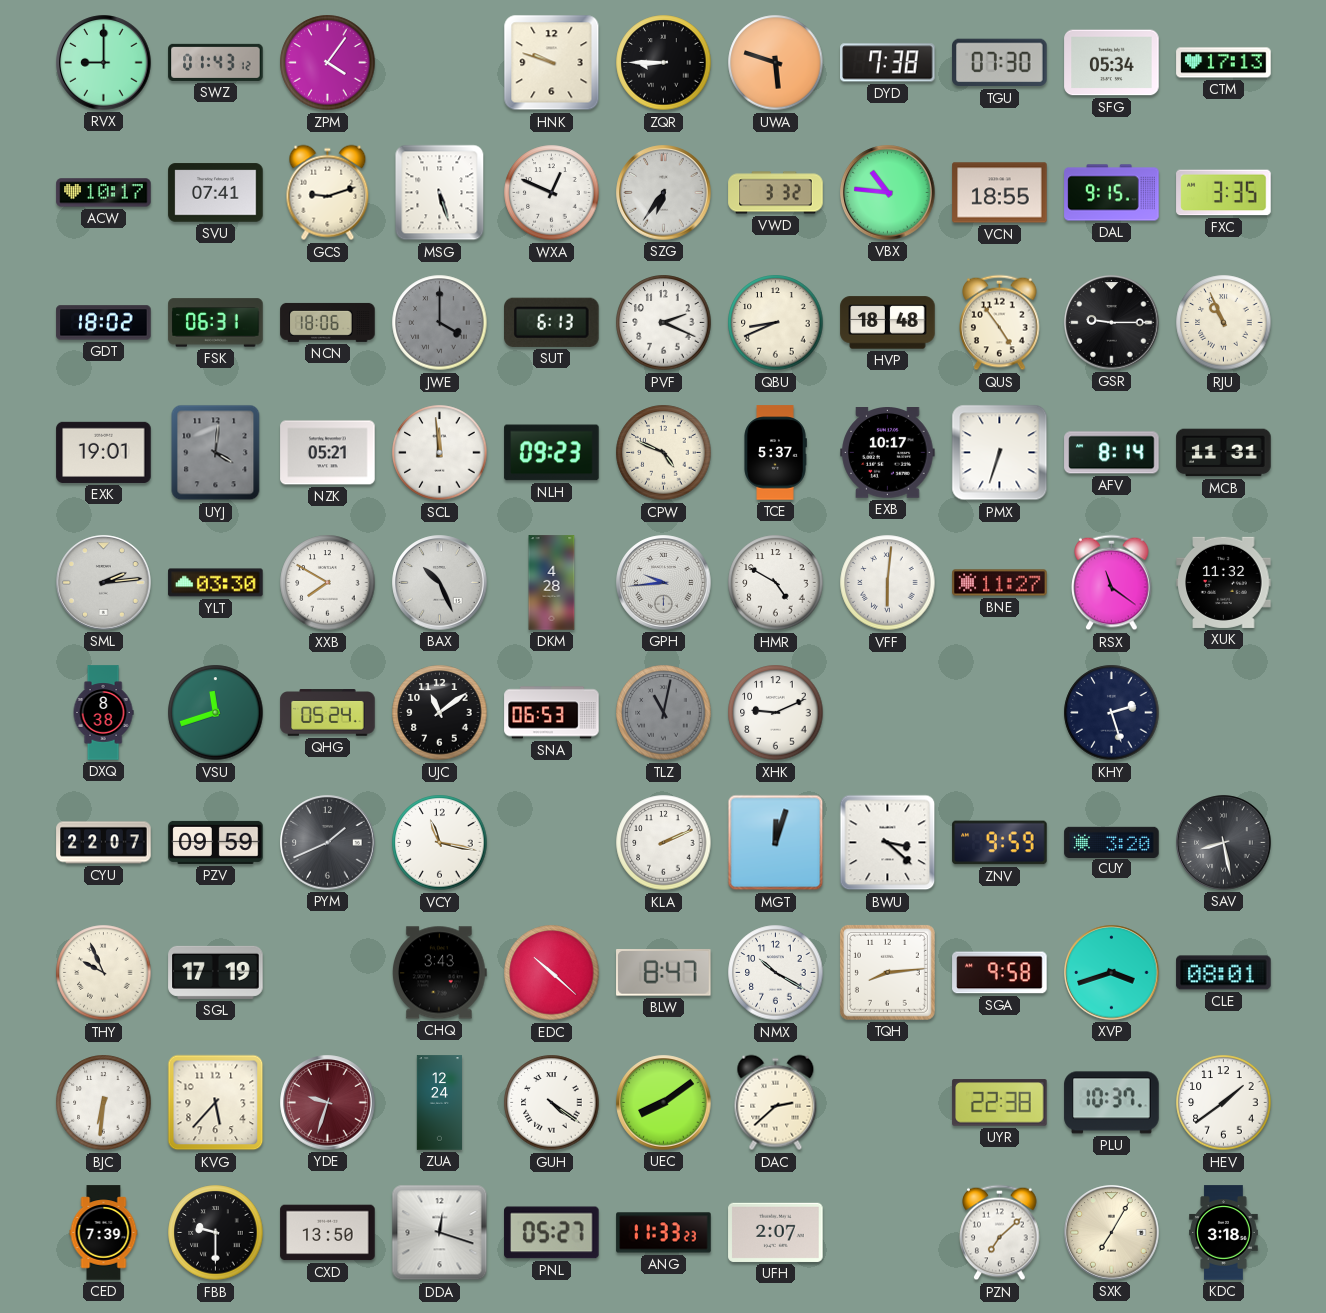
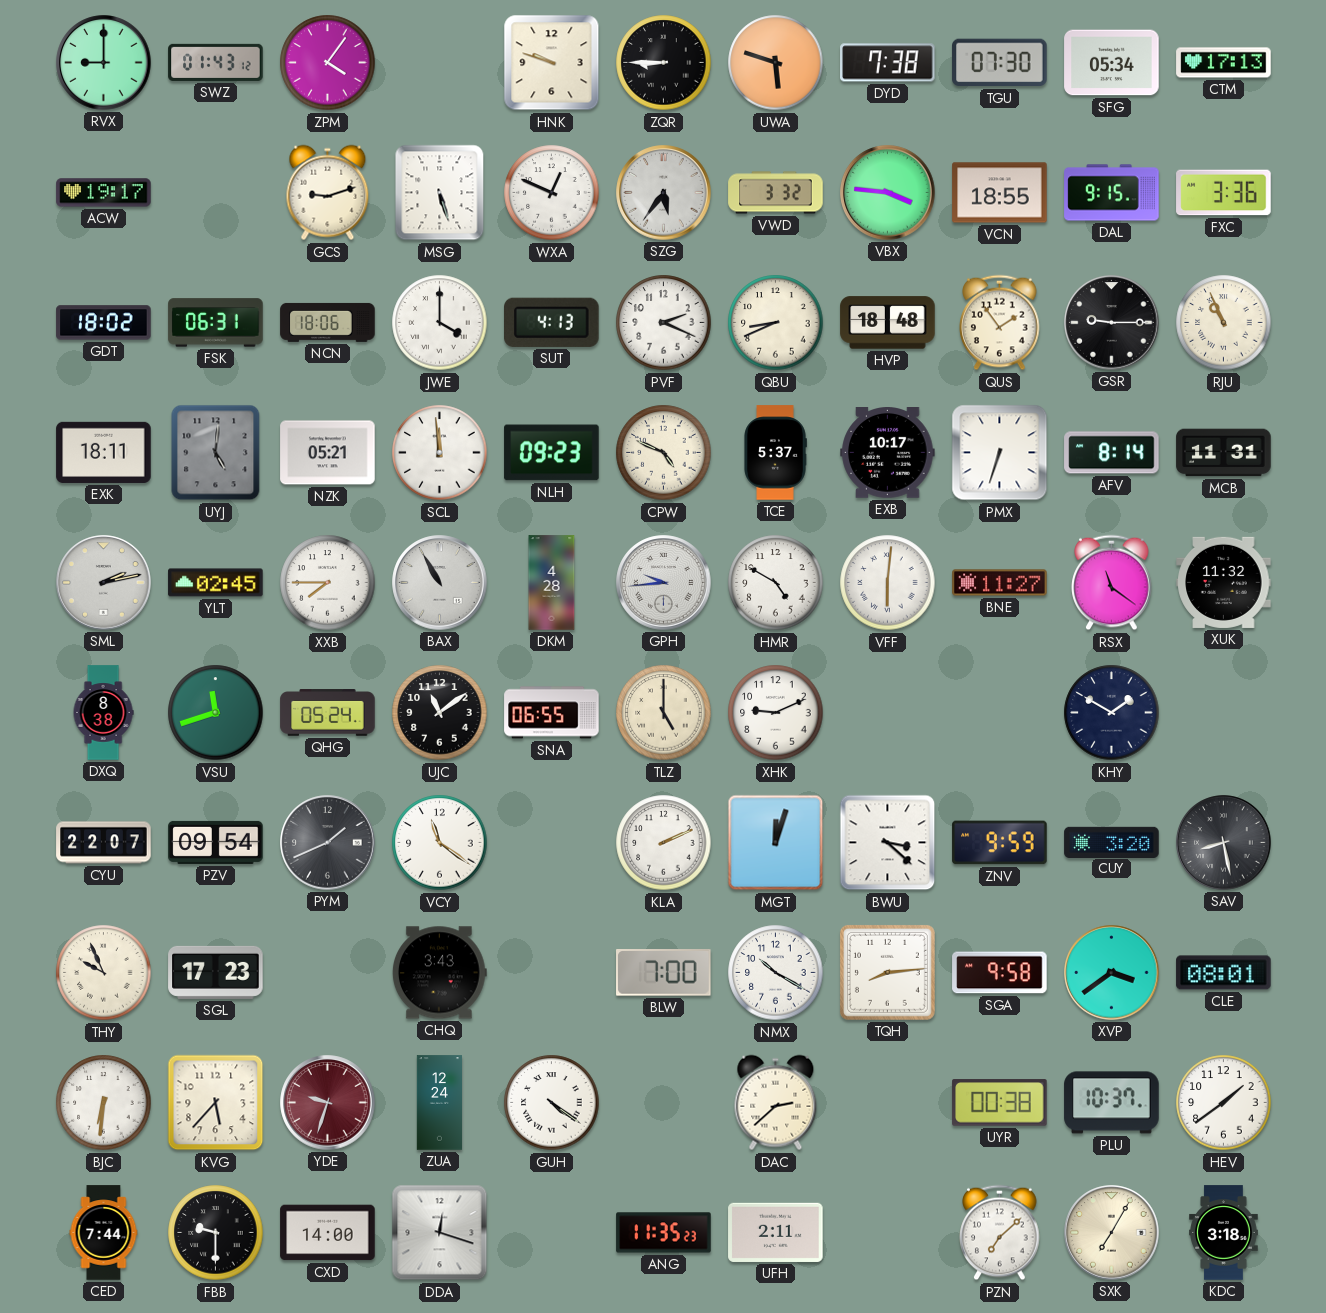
ACW: 10:17 -> 19:17
SVU: 07:41 -> none
SZG: 6:36 -> 5:36
VBX: 10:46 -> 3:46
FXC: 3:35 -> 3:36
JWE dial: grey -> white
SUT: 6:13 -> 4:13
QUS: 4:54 -> 1:54
EXK: 19:01 -> 18:11
UYJ: 4:01 -> 5:01
SML: 2:14 -> 2:13
YLT: 03:30 -> 02:45
XXB: 7:50 -> 7:45
BAX: 10:26 -> 10:55
SNA: 06:53 -> 06:55
TLZ: 11:02 -> 5:00
TLZ dial: grey -> cream
KHY: 2:27 -> 1:50
PZV: 09:59 -> 09:54
VCY: 11:17 -> 11:21
SGL: 17:19 -> 17:23
EDC: 10:22 -> none
BLW: 8:47 -> 7:00
XVP: 3:42 -> 3:39
UEC: 8:09 -> none
UYR: 22:38 -> 00:38
CED: 7:39 -> 7:44
CXD: 13:50 -> 14:00
PNL: 05:27 -> none
ANG: 11:33 -> 11:35
UFH: 2:07 -> 2:11
